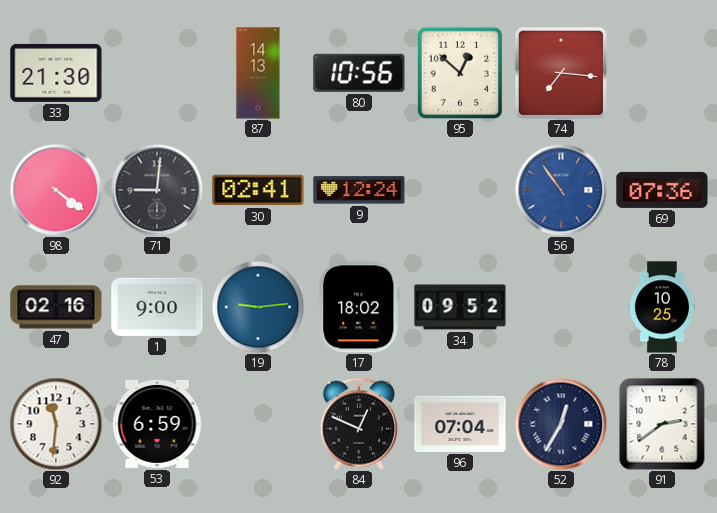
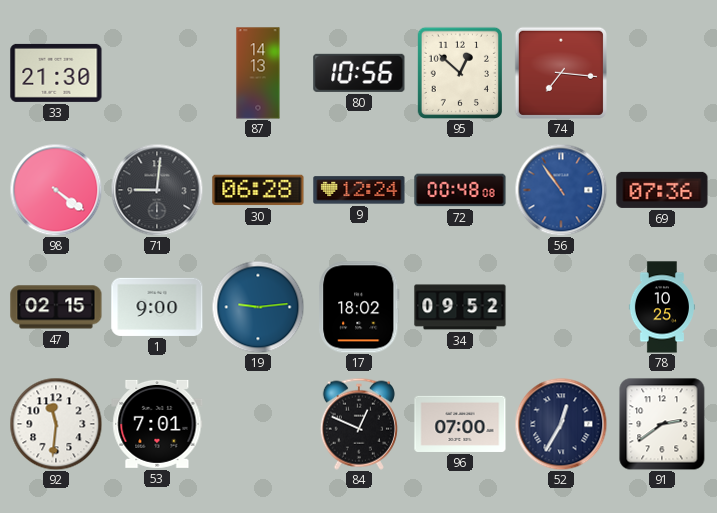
30: 02:41 -> 06:28
72: none -> 00:48
47: 02:16 -> 02:15
53: 6:59 -> 7:01
96: 07:04 -> 07:00
